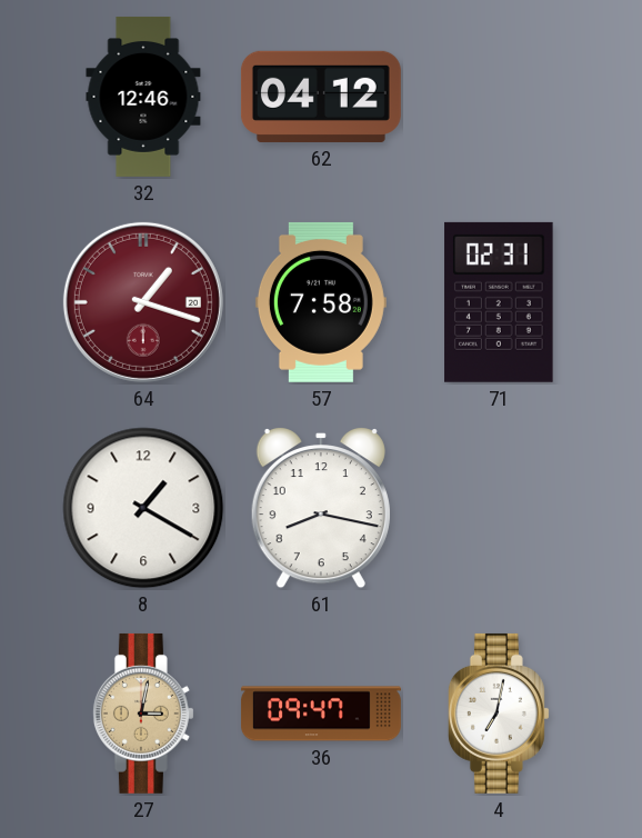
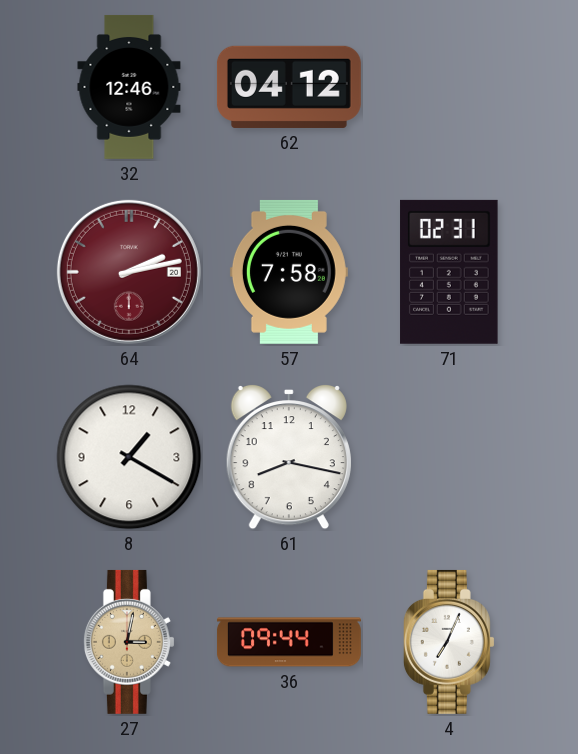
64: 1:18 -> 2:13
36: 09:47 -> 09:44
4: 7:02 -> 7:04
